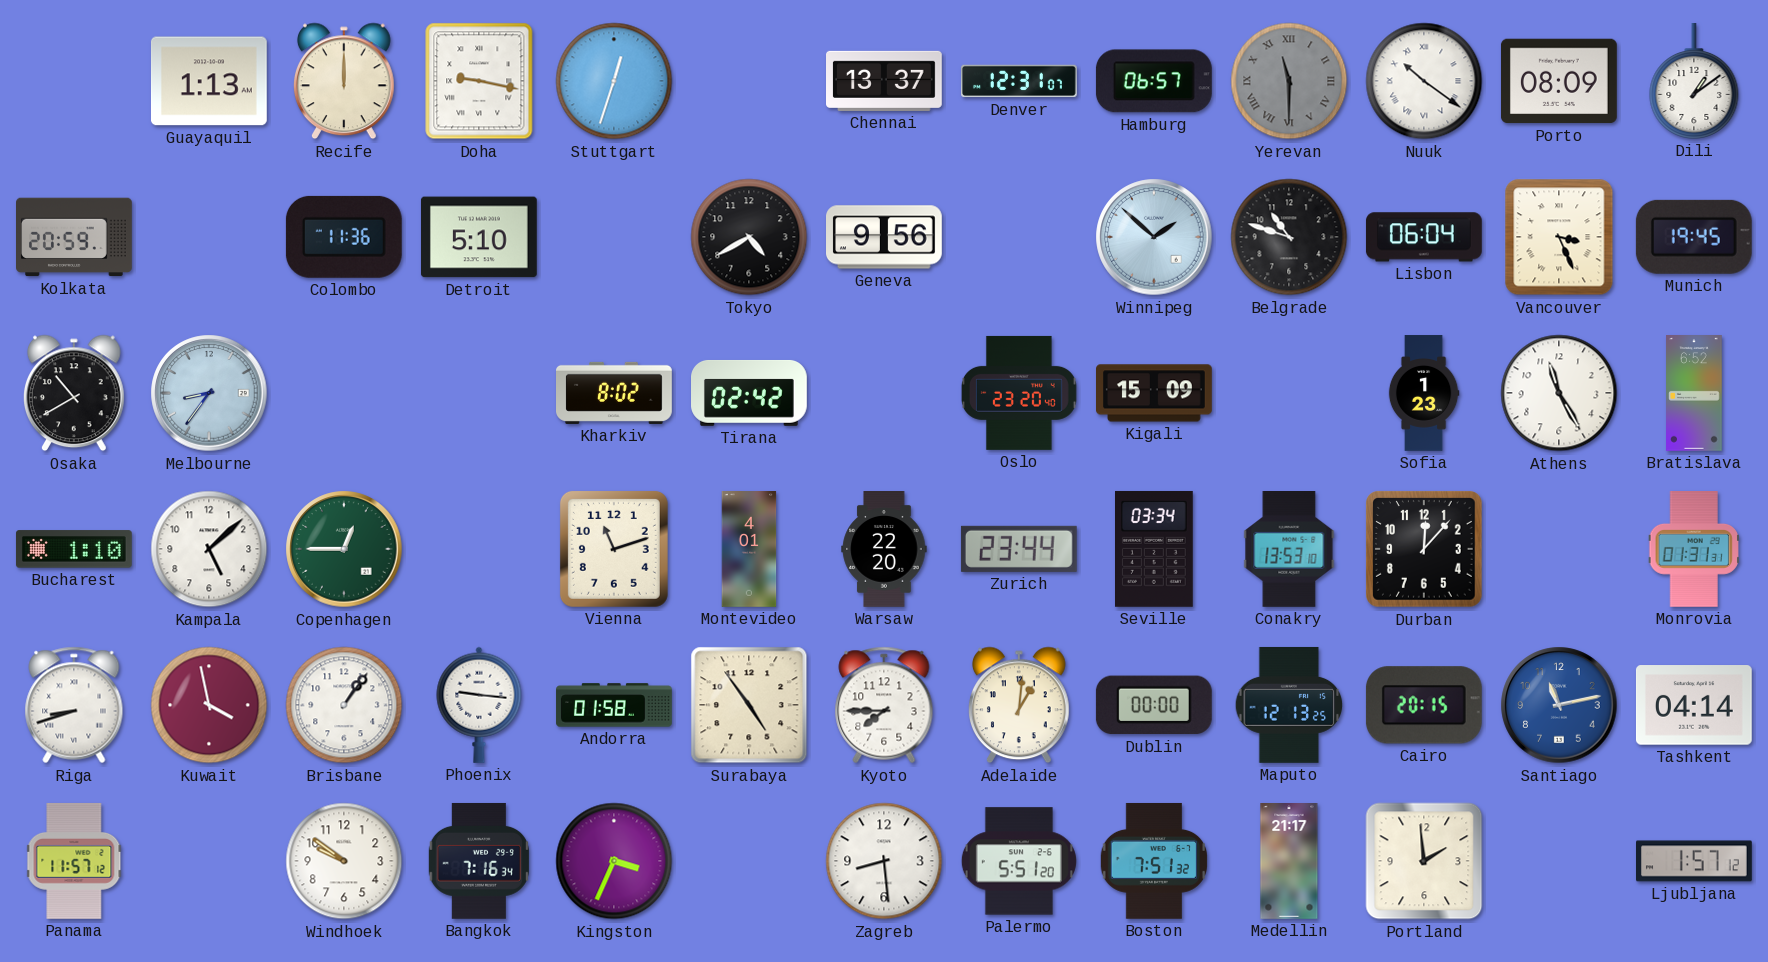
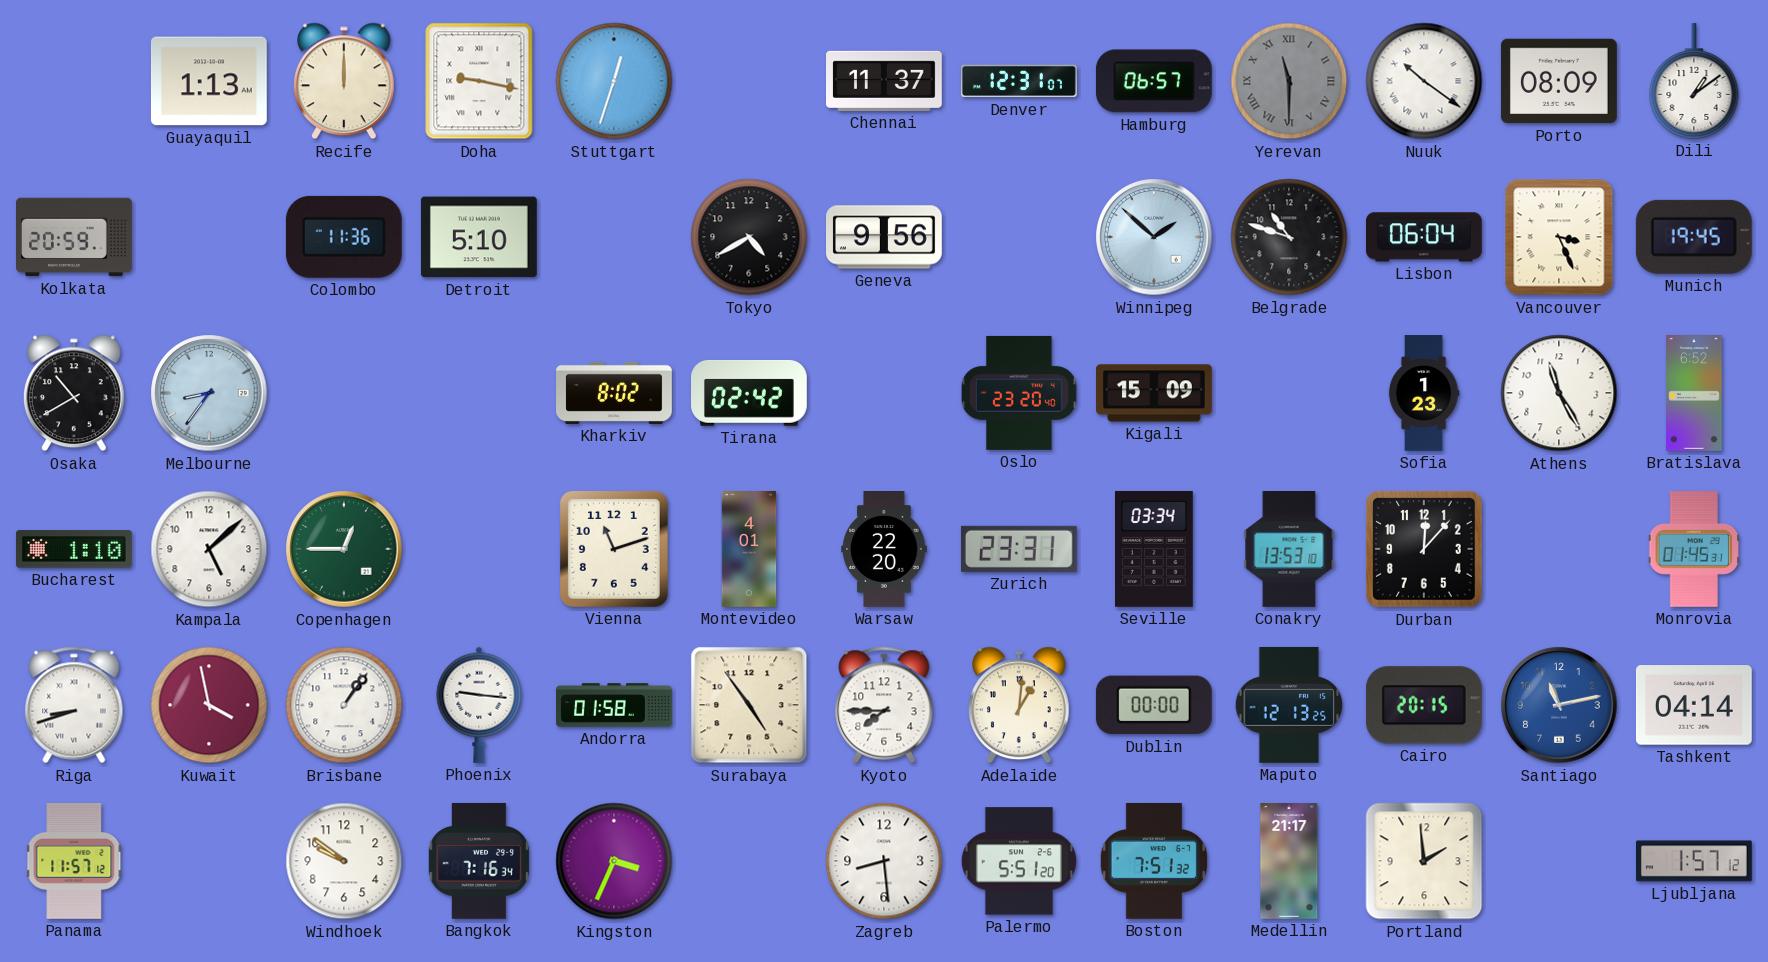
Chennai: 13:37 -> 11:37
Zurich: 23:44 -> 23:31
Monrovia: 01:31 -> 01:45
